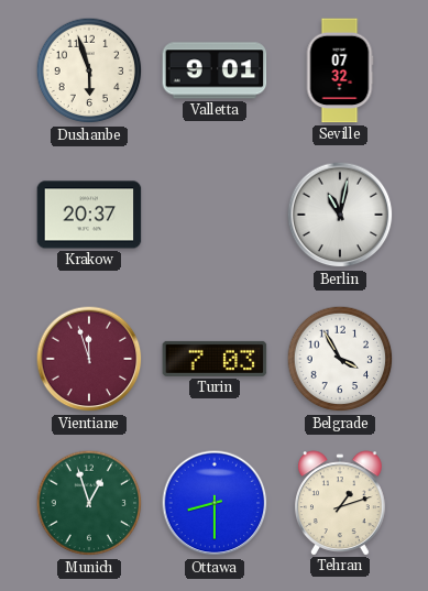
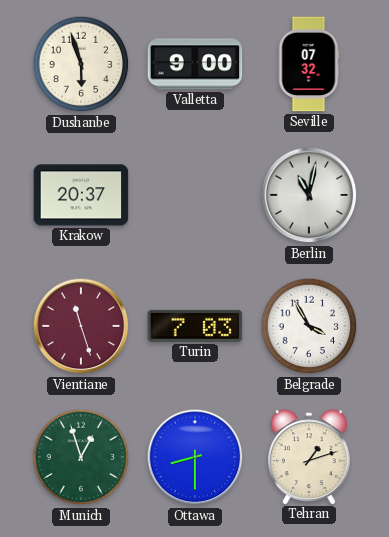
Valletta: 9:01 -> 9:00
Vientiane: 11:57 -> 11:27
